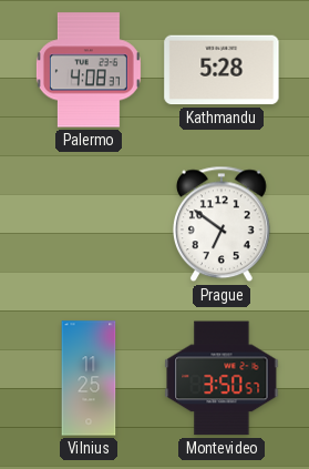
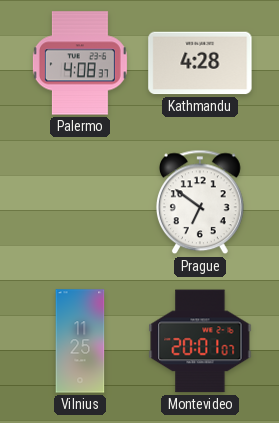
Kathmandu: 5:28 -> 4:28
Montevideo: 3:50 -> 20:01
